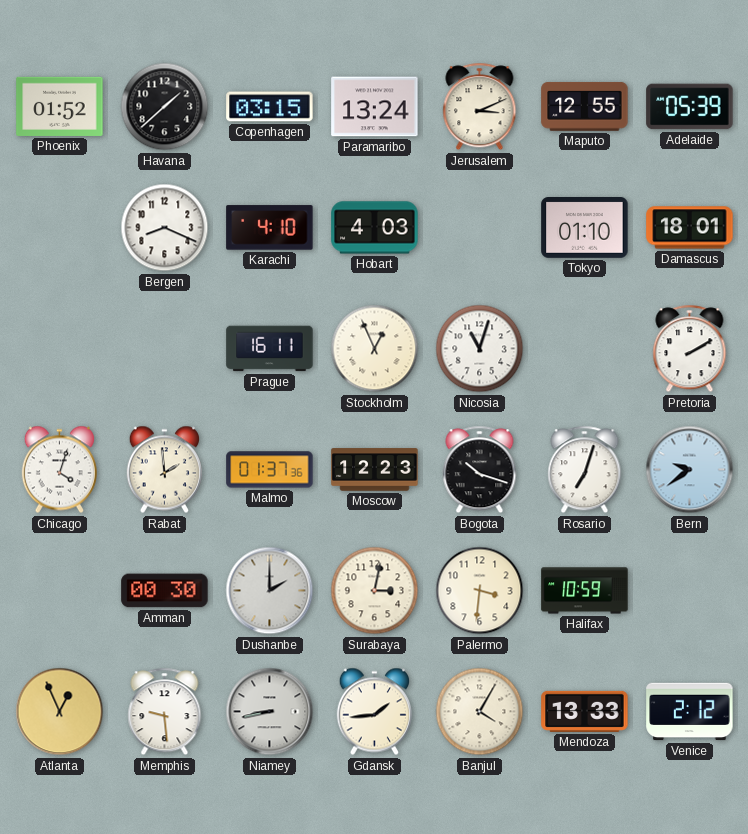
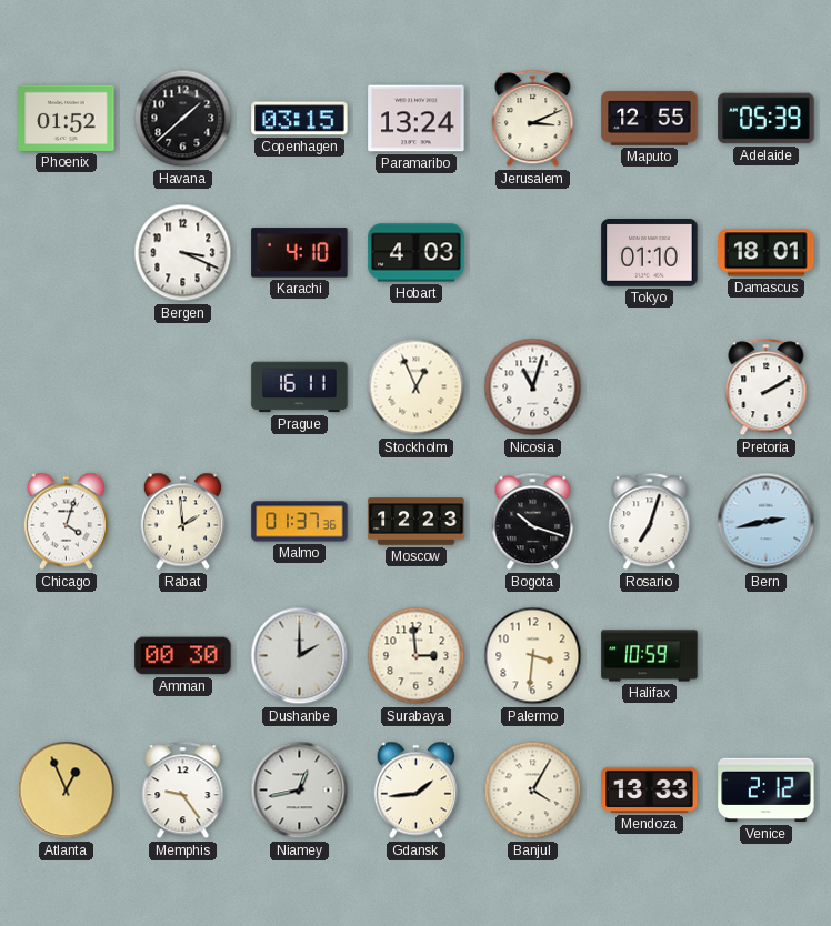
Bergen: 8:19 -> 3:19
Bern: 9:39 -> 2:43
Surabaya: 3:02 -> 2:59
Memphis: 9:29 -> 9:24
Niamey: 8:43 -> 12:43
